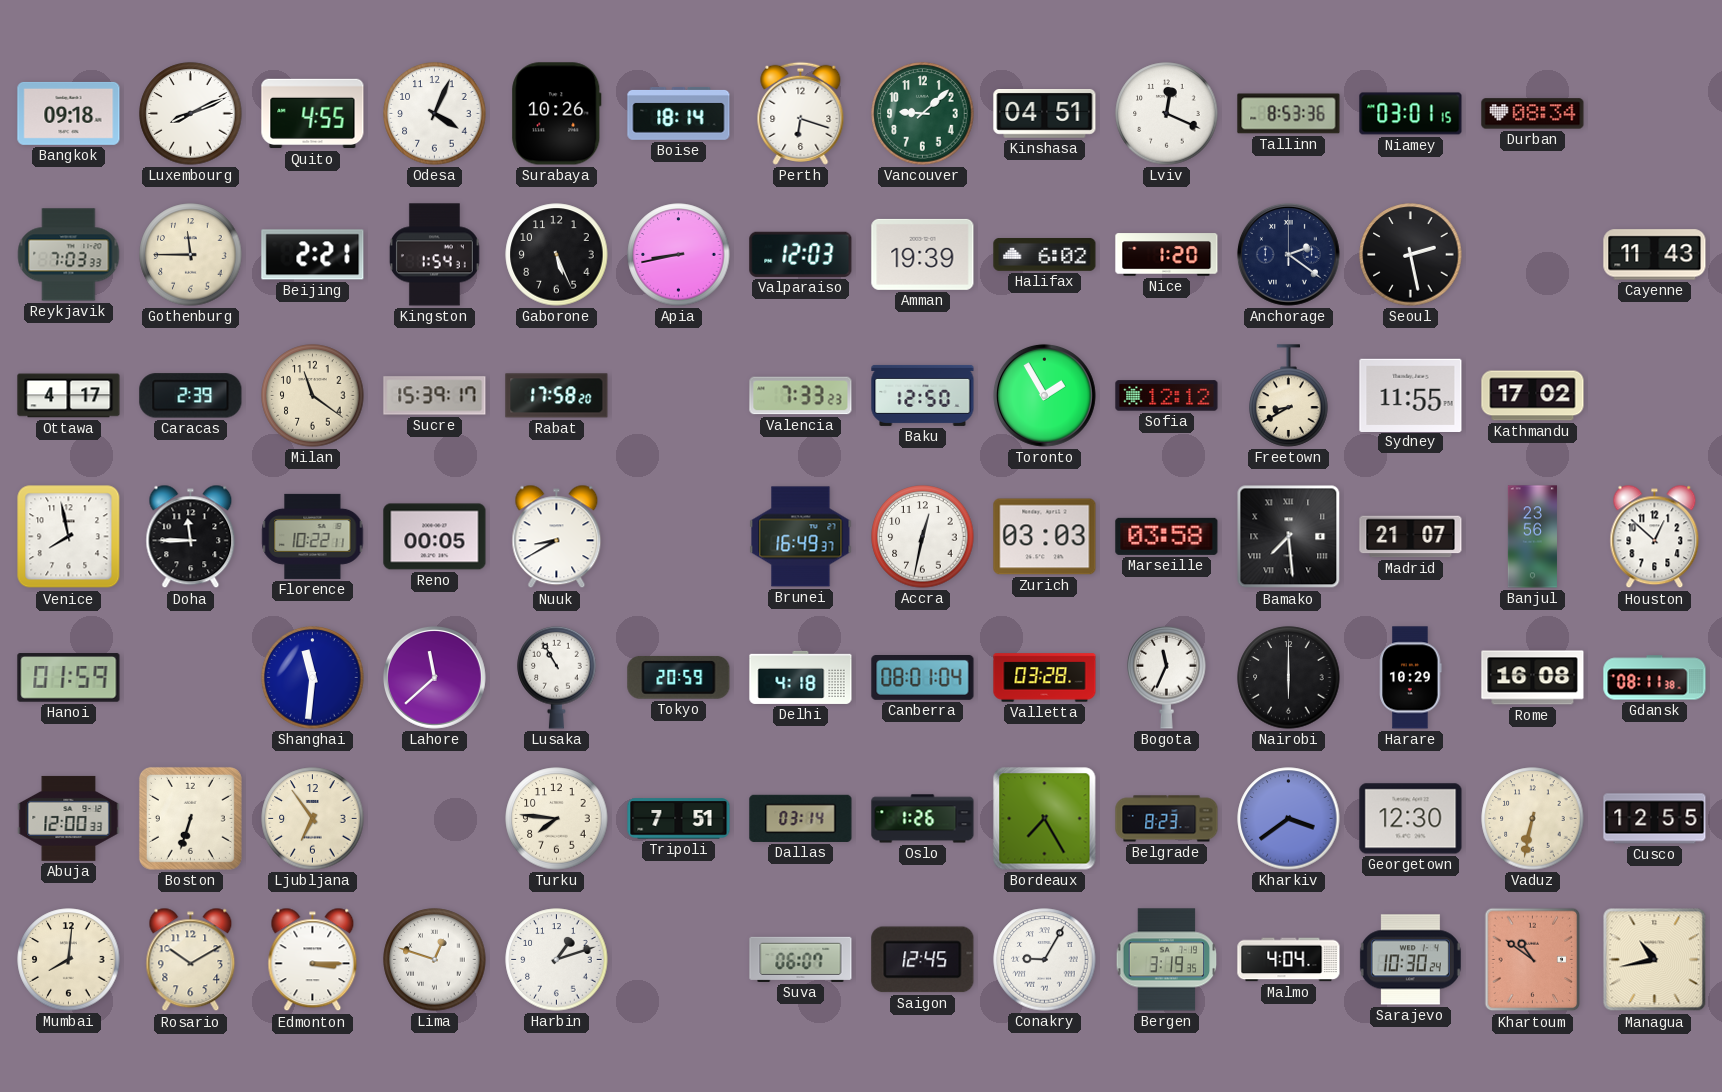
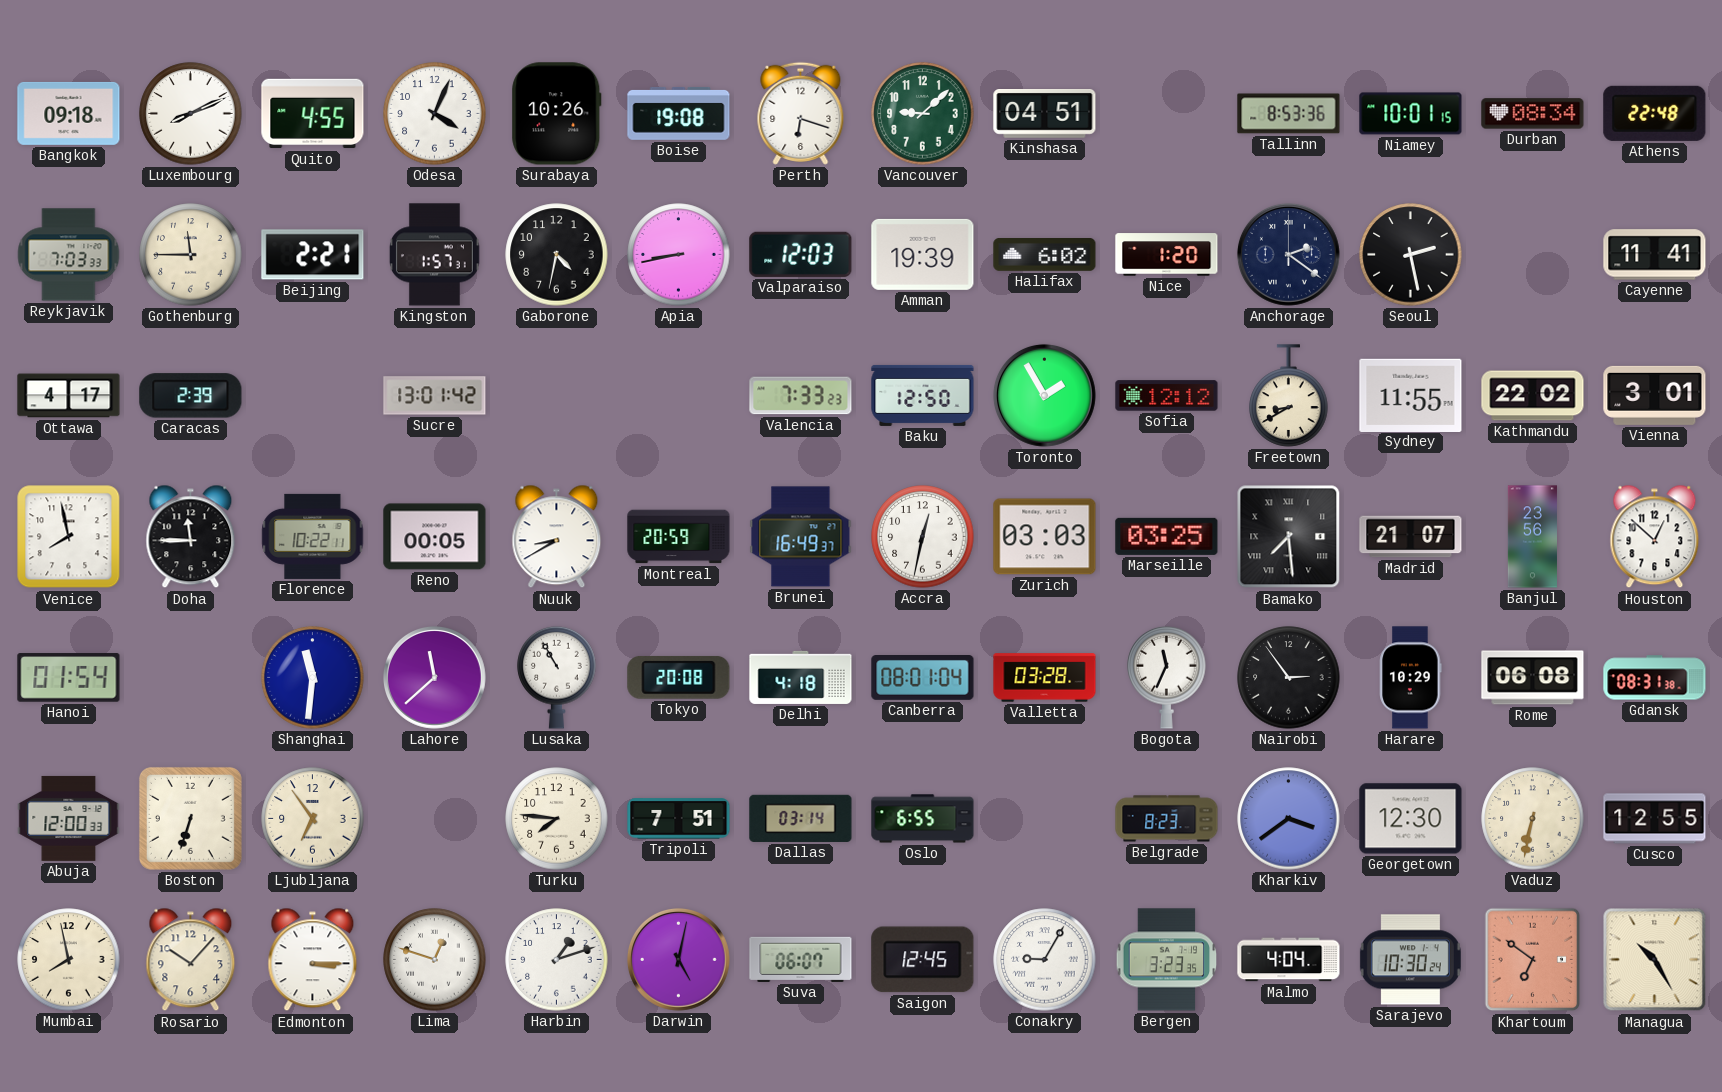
Boise: 18:14 -> 19:08
Lviv: 12:19 -> none
Niamey: 03:01 -> 10:01
Athens: none -> 22:48
Kingston: 1:54 -> 1:57
Gaborone: 5:26 -> 4:32
Cayenne: 11:43 -> 11:41
Milan: 11:21 -> none
Sucre: 15:39 -> 13:01
Rabat: 17:58 -> none
Kathmandu: 17:02 -> 22:02
Vienna: none -> 3:01
Montreal: none -> 20:59
Marseille: 03:58 -> 03:25
Hanoi: 01:59 -> 01:54
Tokyo: 20:59 -> 20:08
Nairobi: 6:00 -> 2:54
Rome: 16:08 -> 06:08
Gdansk: 08:11 -> 08:31
Oslo: 1:26 -> 6:55
Bordeaux: 7:25 -> none
Mumbai: 8:01 -> 7:58
Rosario: 10:10 -> 10:07
Darwin: none -> 5:02
Bergen: 3:19 -> 3:23
Khartoum: 10:51 -> 6:51
Managua: 10:43 -> 10:25
